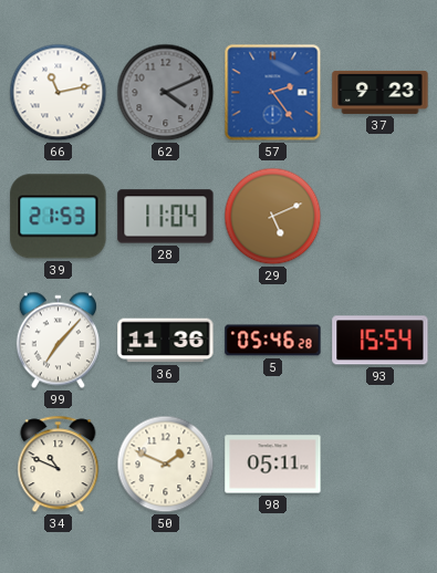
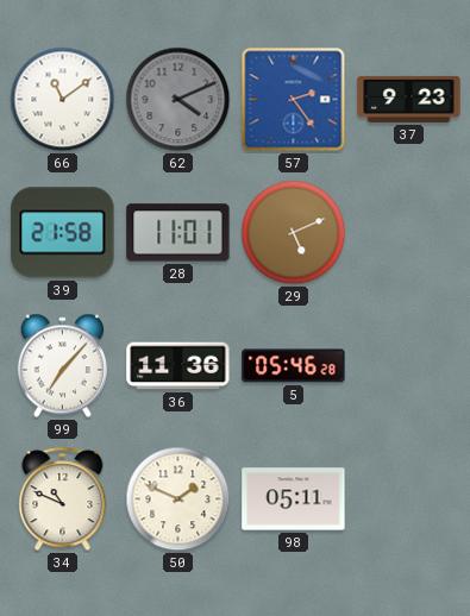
66: 11:13 -> 11:09
39: 21:53 -> 21:58
28: 11:04 -> 11:01
93: 15:54 -> none
